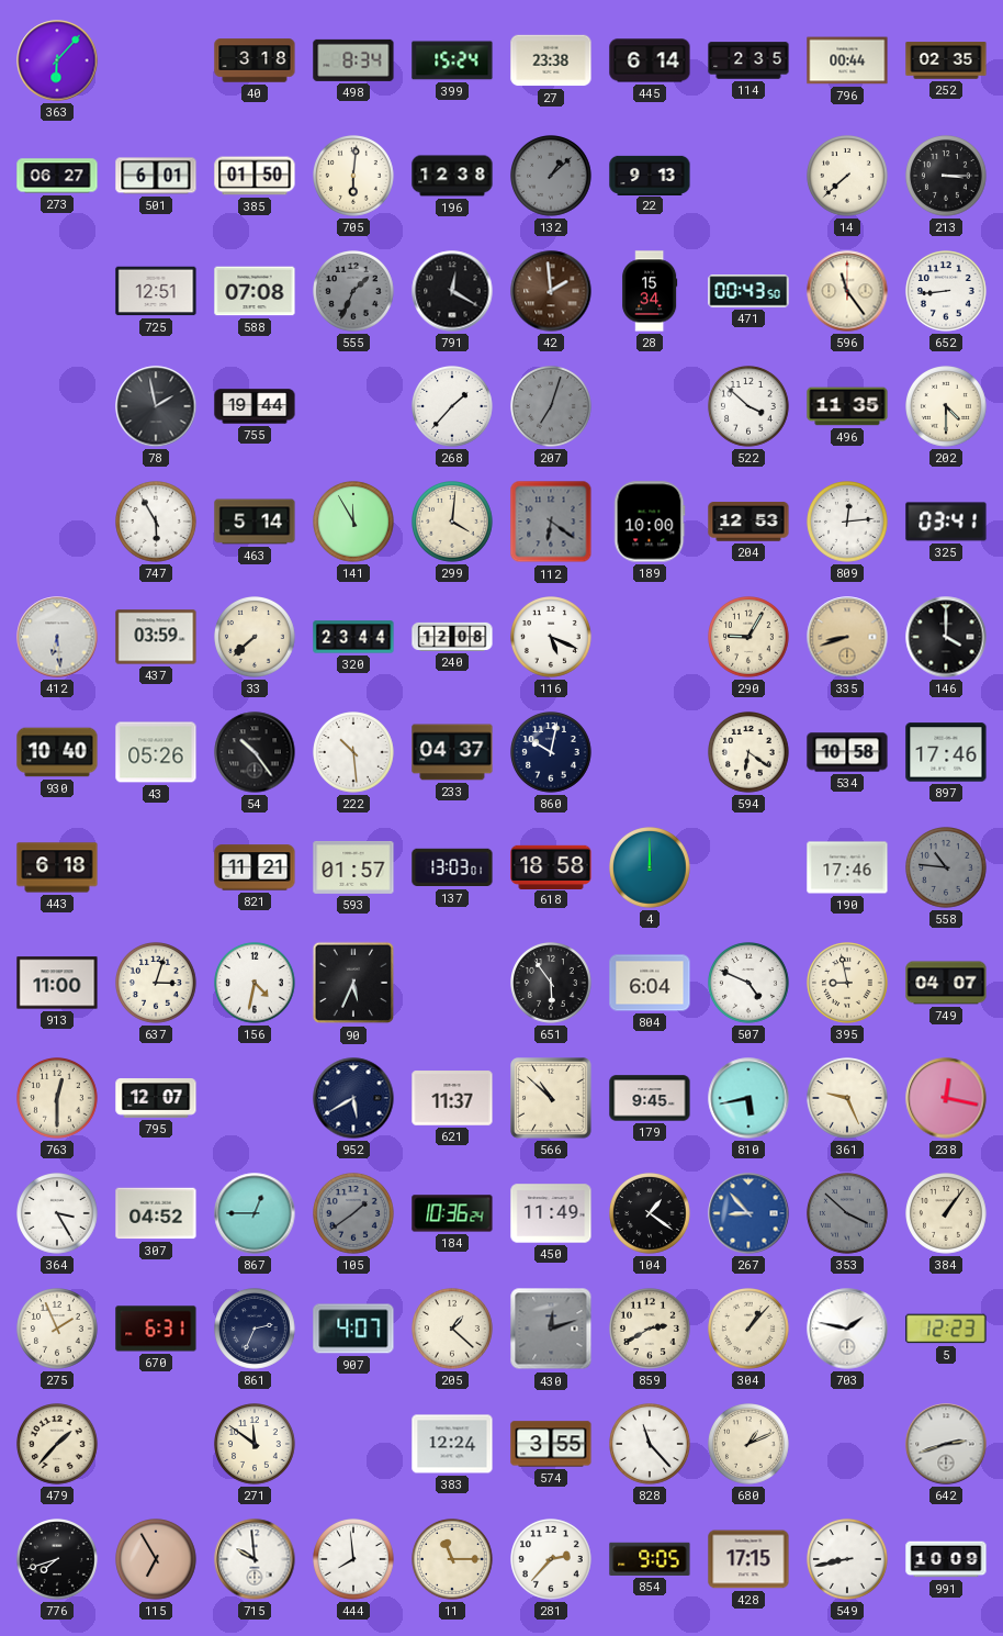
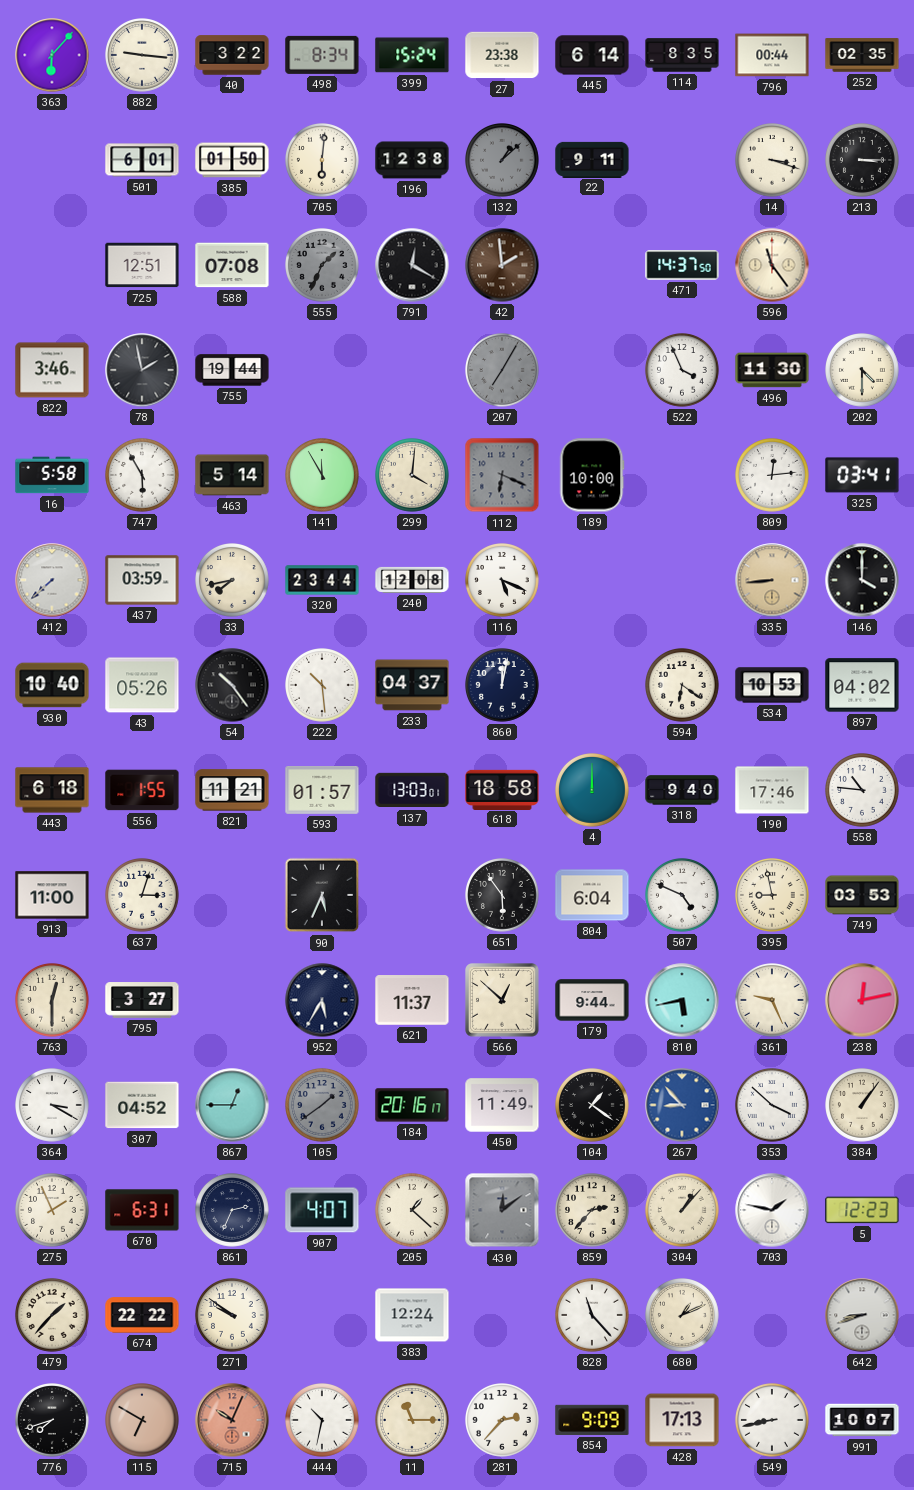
882: none -> 9:16
40: 3:18 -> 3:22
114: 2:35 -> 8:35
273: 06:27 -> none
22: 9:13 -> 9:11
14: 7:38 -> 3:18
28: 15:34 -> none
471: 00:43 -> 14:37
652: 8:44 -> none
822: none -> 3:46
268: 1:37 -> none
207: 7:03 -> 7:05
522: 3:52 -> 3:56
496: 11:35 -> 11:30
16: none -> 5:58
112: 6:21 -> 6:19
204: 12:53 -> none
412: 6:29 -> 7:38
33: 7:38 -> 7:43
290: 9:05 -> none
335: 8:42 -> 8:44
860: 10:02 -> 12:02
534: 10:58 -> 10:53
897: 17:46 -> 04:02
556: none -> 1:55
318: none -> 9:40
558 dial: grey -> white
156: 4:32 -> none
749: 04:07 -> 03:53
795: 12:07 -> 3:27
952: 5:40 -> 5:35
566: 10:52 -> 12:52
179: 9:45 -> 9:44
238: 12:17 -> 12:13
364: 3:25 -> 3:20
184: 10:36 -> 20:16
353 dial: grey -> white
430: 12:12 -> 12:09
859: 2:40 -> 2:37
674: none -> 22:22
271: 11:51 -> 9:51
574: 3:55 -> none
642: 2:42 -> 8:42
115: 6:55 -> 6:50
715: 9:59 -> 10:04
715 dial: white -> salmon
444: 7:59 -> 10:32
854: 9:05 -> 9:09
428: 17:15 -> 17:13
991: 10:09 -> 10:07
